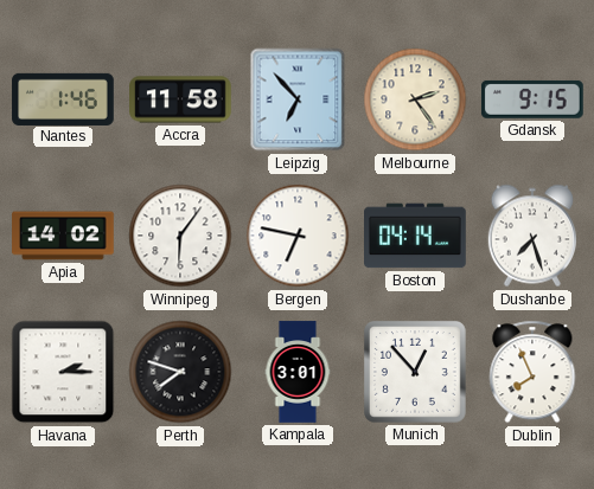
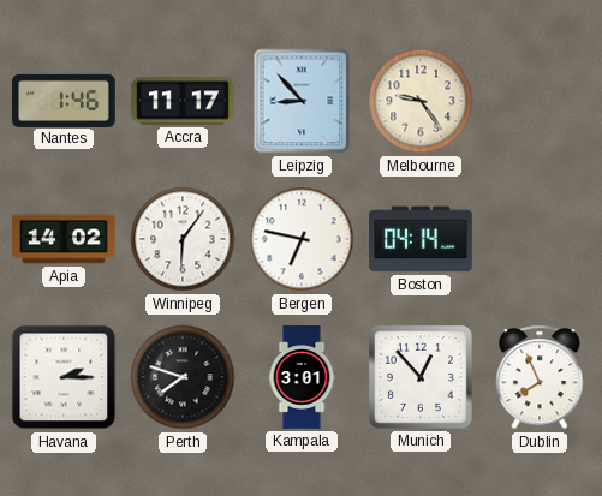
Accra: 11:58 -> 11:17
Leipzig: 6:53 -> 8:53
Melbourne: 2:24 -> 9:24
Gdansk: 9:15 -> none
Dushanbe: 7:27 -> none
